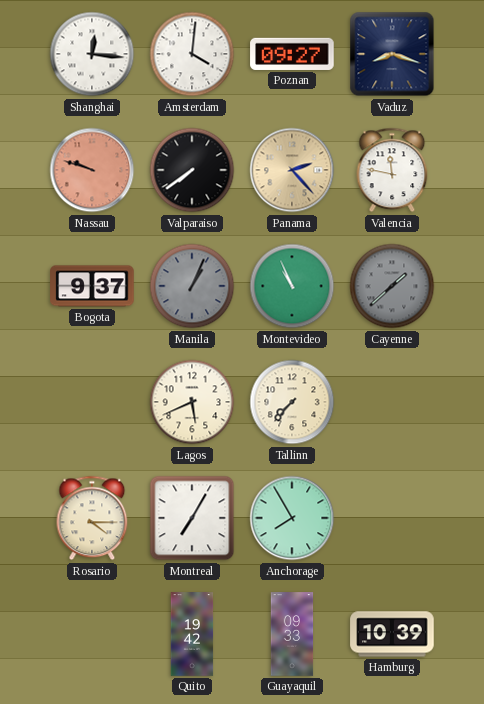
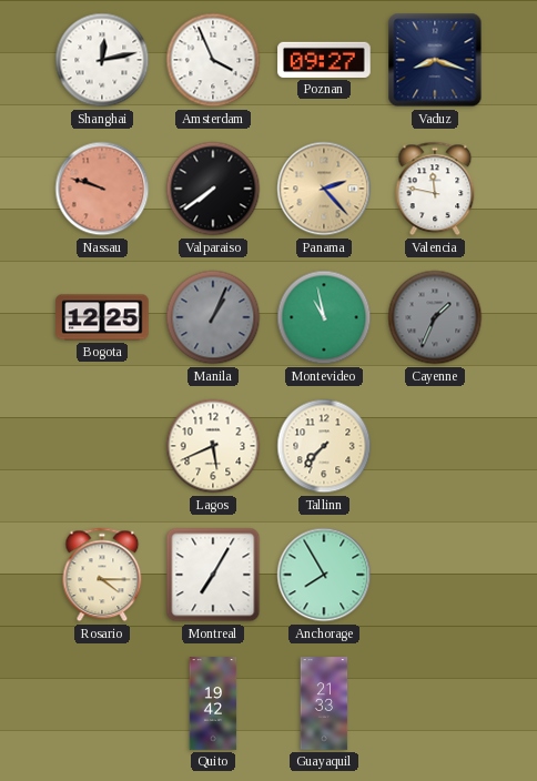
Shanghai: 12:16 -> 12:13
Amsterdam: 4:01 -> 3:56
Bogota: 9:37 -> 12:25
Montevideo: 10:56 -> 10:58
Cayenne: 1:38 -> 1:34
Guayaquil: 09:33 -> 21:33
Hamburg: 10:39 -> none
